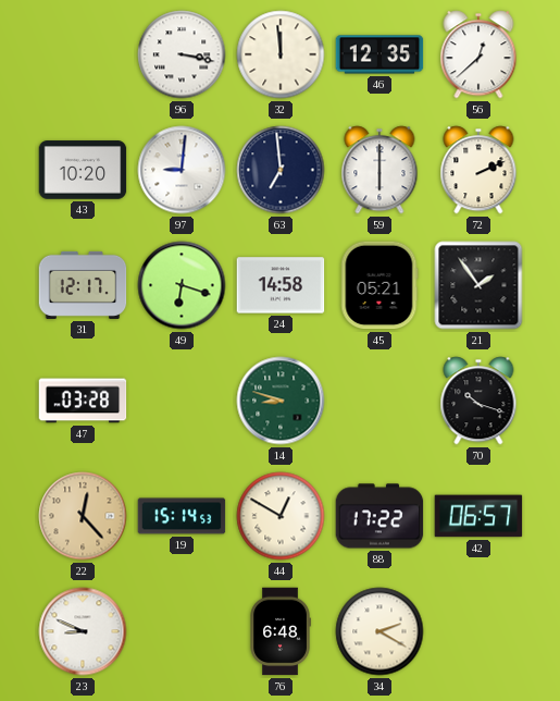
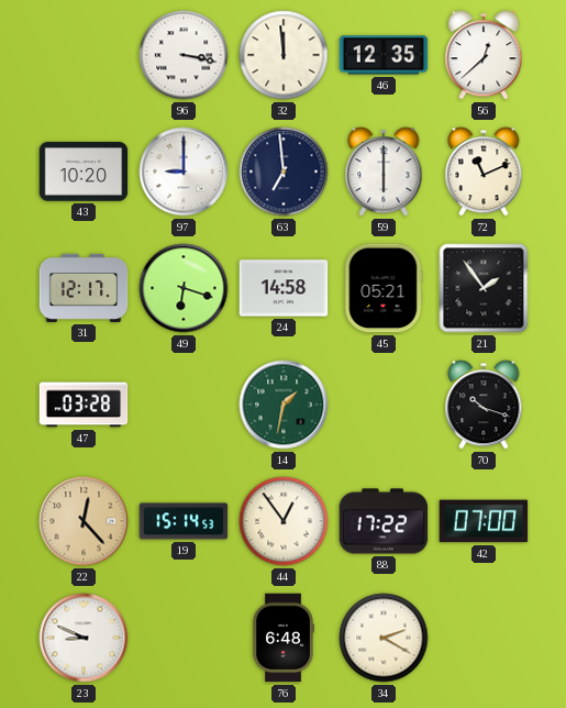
97: 9:01 -> 9:00
72: 2:11 -> 11:11
14: 8:48 -> 1:32
44: 12:50 -> 12:54
42: 06:57 -> 07:00
